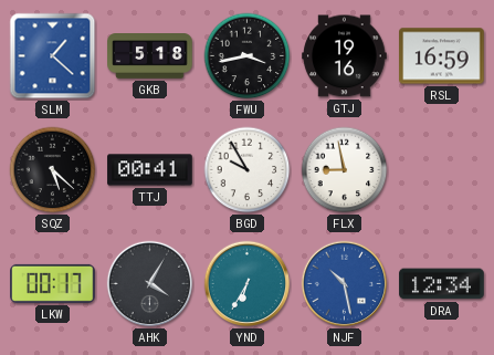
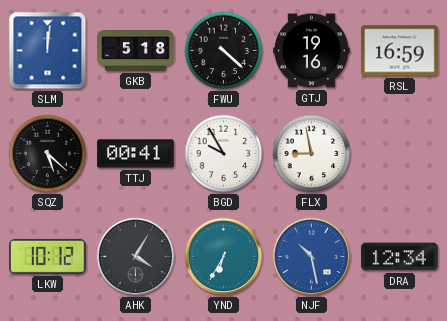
SLM: 1:22 -> 12:01
FWU: 3:43 -> 4:22
LKW: 00:17 -> 10:12
